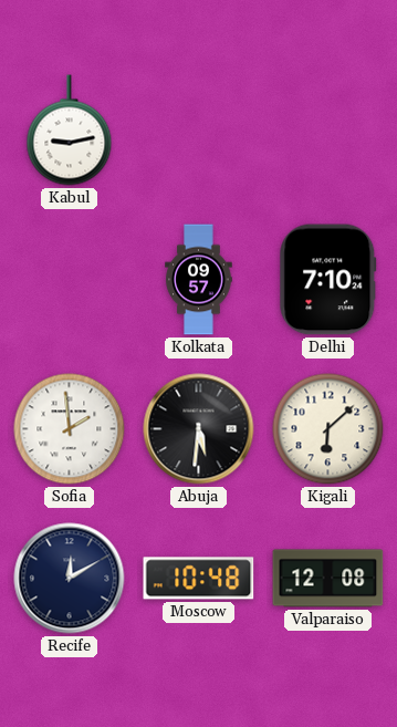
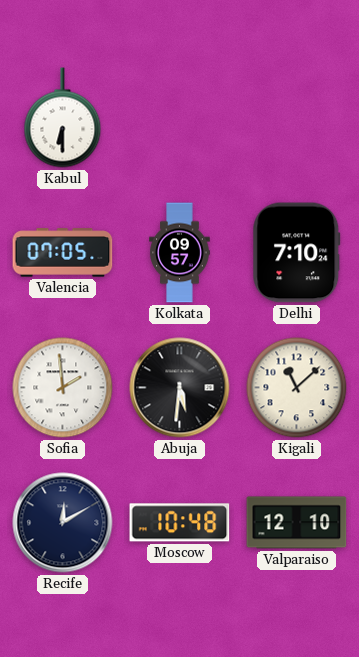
Kabul: 9:13 -> 6:30
Valencia: none -> 07:05
Kigali: 6:08 -> 11:08
Valparaiso: 12:08 -> 12:10
